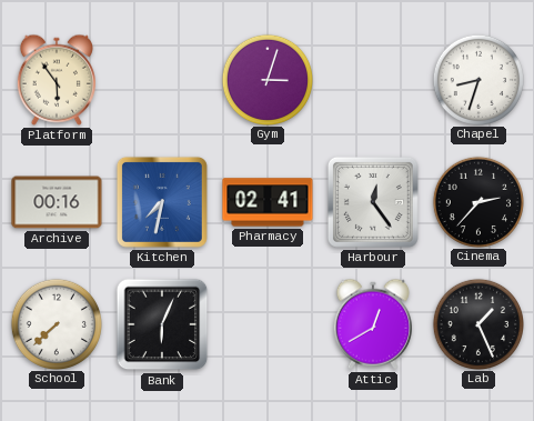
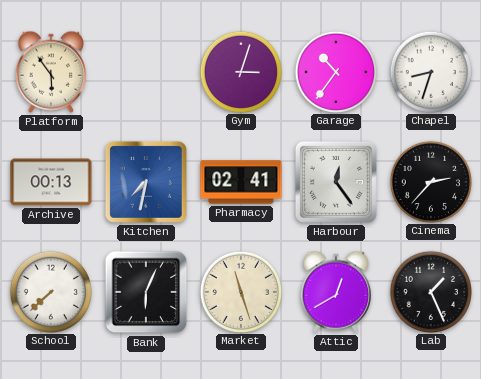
Garage: none -> 10:36
Archive: 00:16 -> 00:13
Market: none -> 11:27
